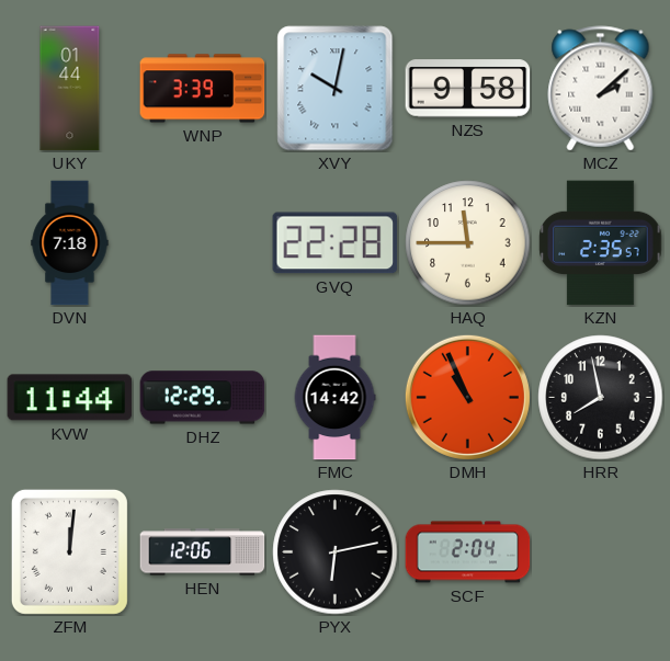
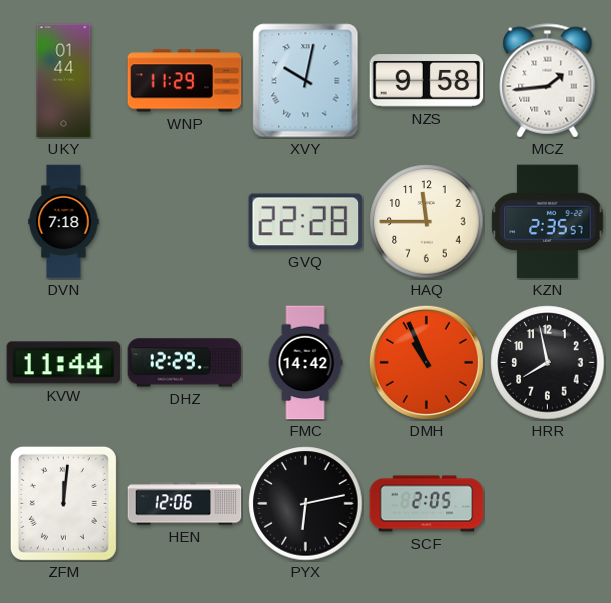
WNP: 3:39 -> 11:29
MCZ: 2:08 -> 1:44
SCF: 2:04 -> 2:05
